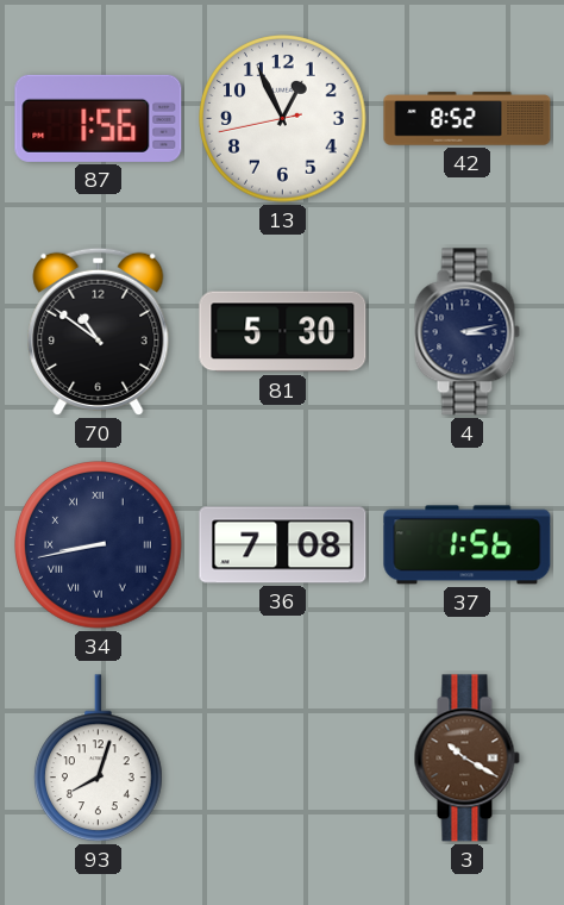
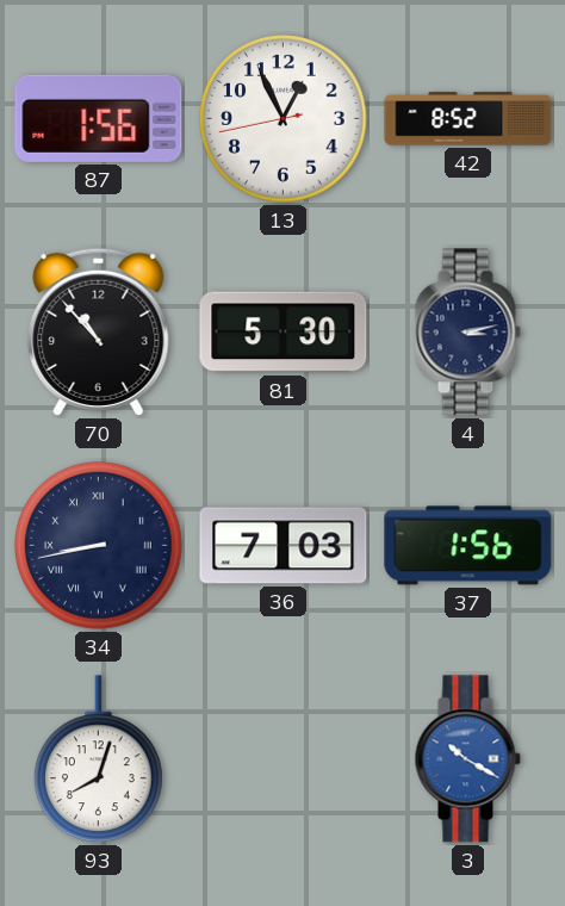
70: 10:51 -> 10:53
36: 7:08 -> 7:03
3 dial: brown -> blue
